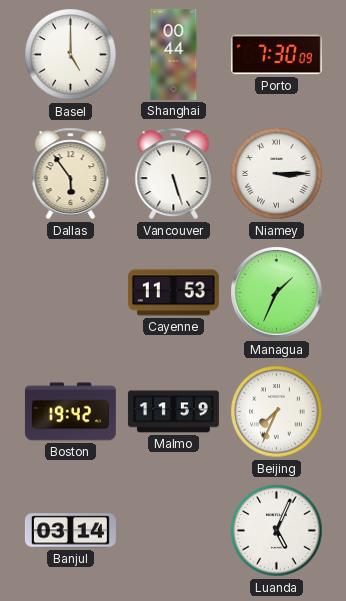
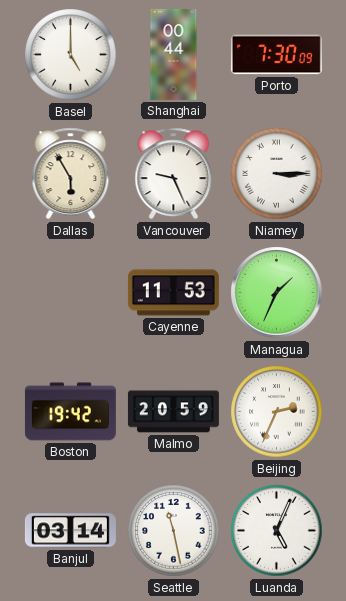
Dallas: 5:54 -> 5:55
Vancouver: 5:27 -> 9:26
Malmo: 11:59 -> 20:59
Beijing: 7:34 -> 2:34
Seattle: none -> 11:28
